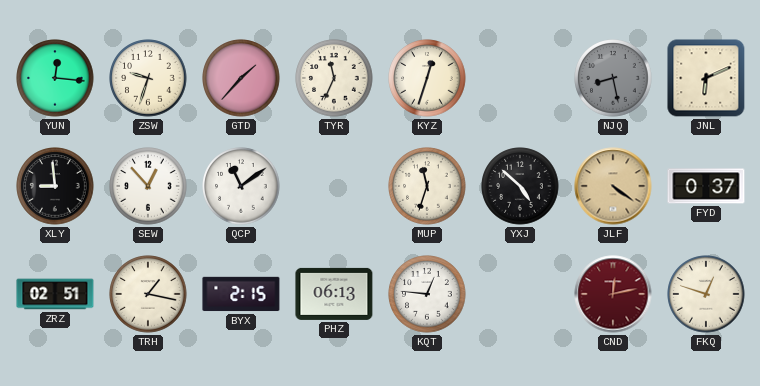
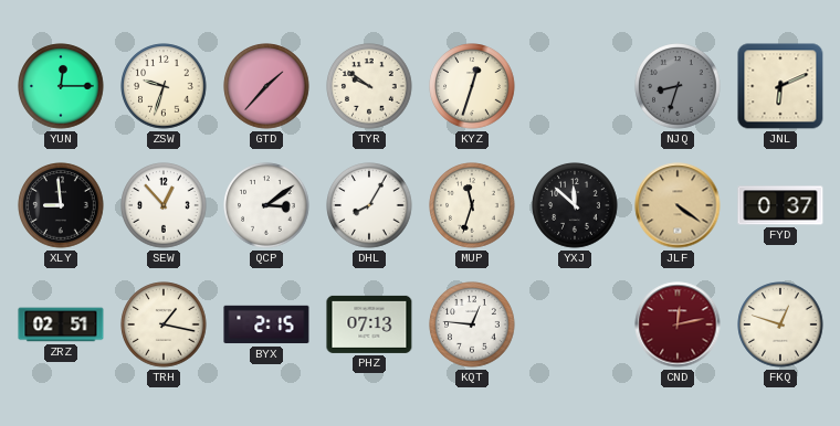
YUN: 12:16 -> 12:15
TYR: 11:34 -> 9:51
NJQ: 8:28 -> 8:33
QCP: 11:09 -> 3:09
DHL: none -> 8:05
YXJ: 4:52 -> 11:52
PHZ: 06:13 -> 07:13
